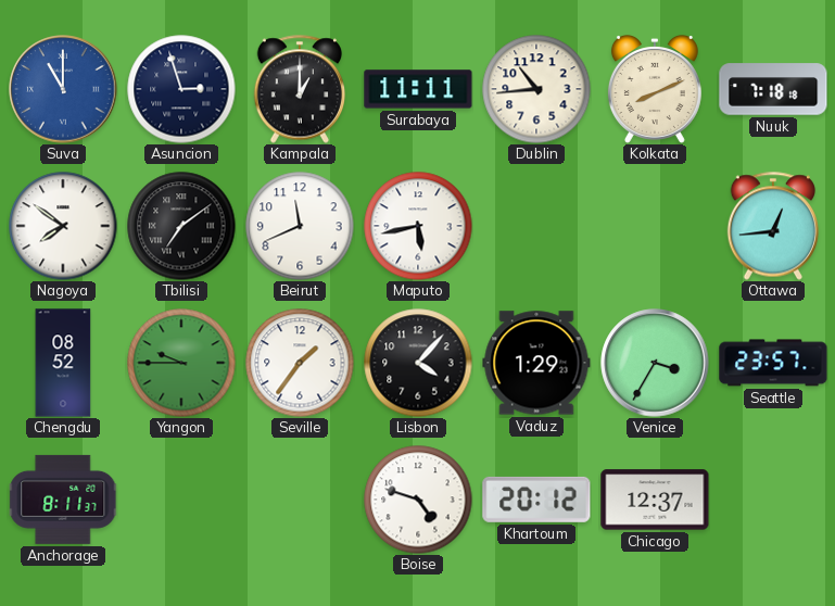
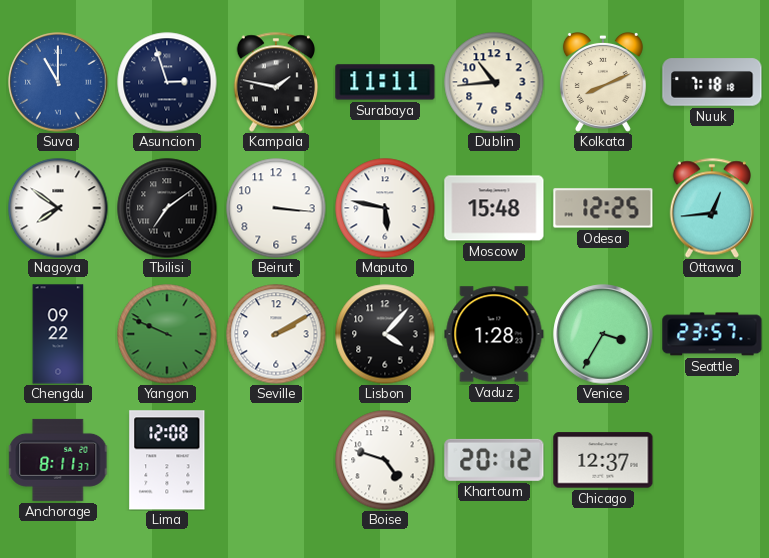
Kampala: 1:00 -> 1:47
Beirut: 11:41 -> 3:16
Maputo: 5:43 -> 5:47
Moscow: none -> 15:48
Odesa: none -> 12:25
Chengdu: 08:52 -> 09:22
Yangon: 9:45 -> 9:49
Seville: 1:36 -> 2:10
Vaduz: 1:29 -> 1:28
Lima: none -> 12:08
